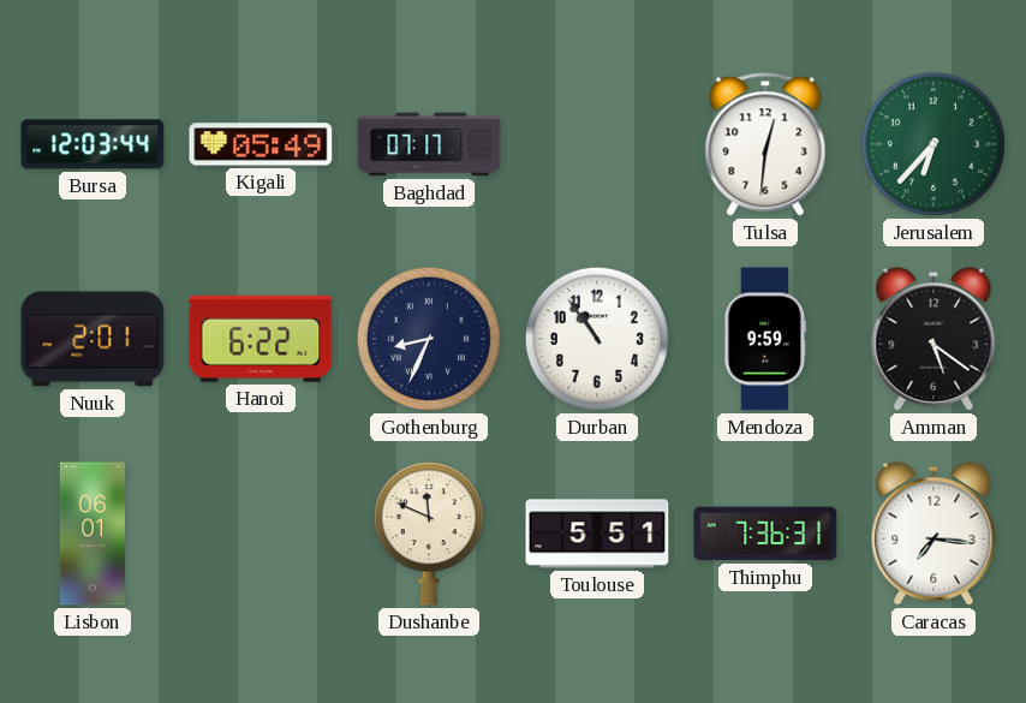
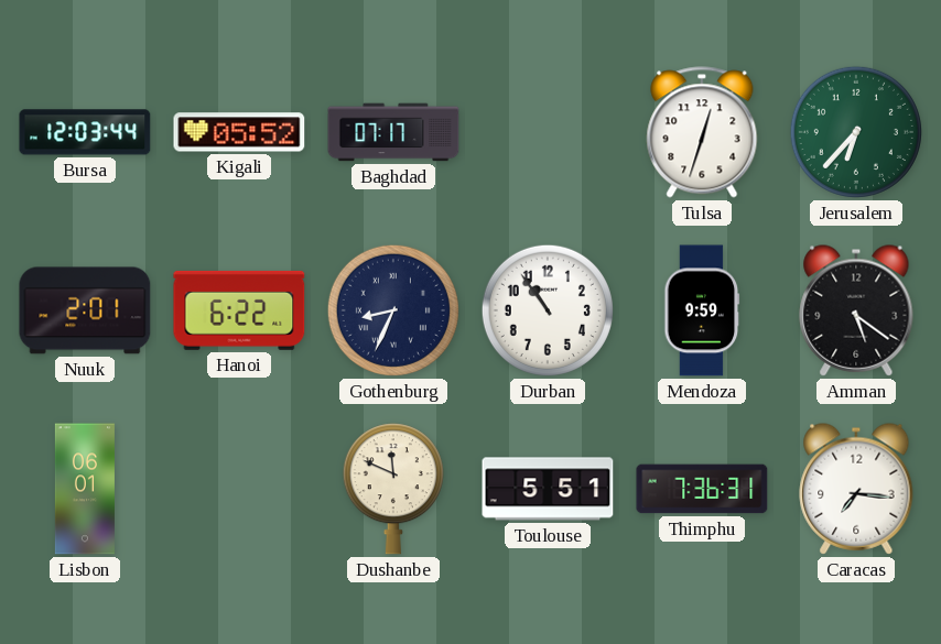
Kigali: 05:49 -> 05:52
Tulsa: 12:31 -> 12:33
